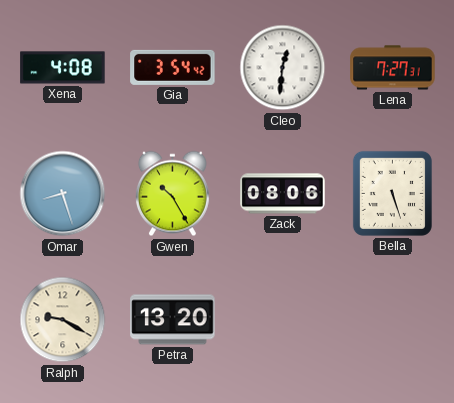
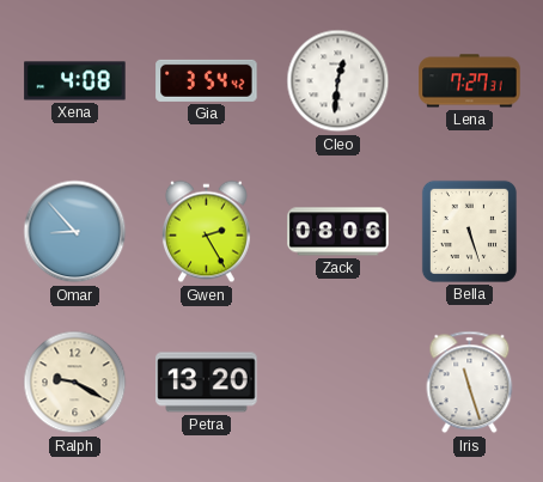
Omar: 8:27 -> 8:53
Gwen: 10:25 -> 2:25
Iris: none -> 11:27
